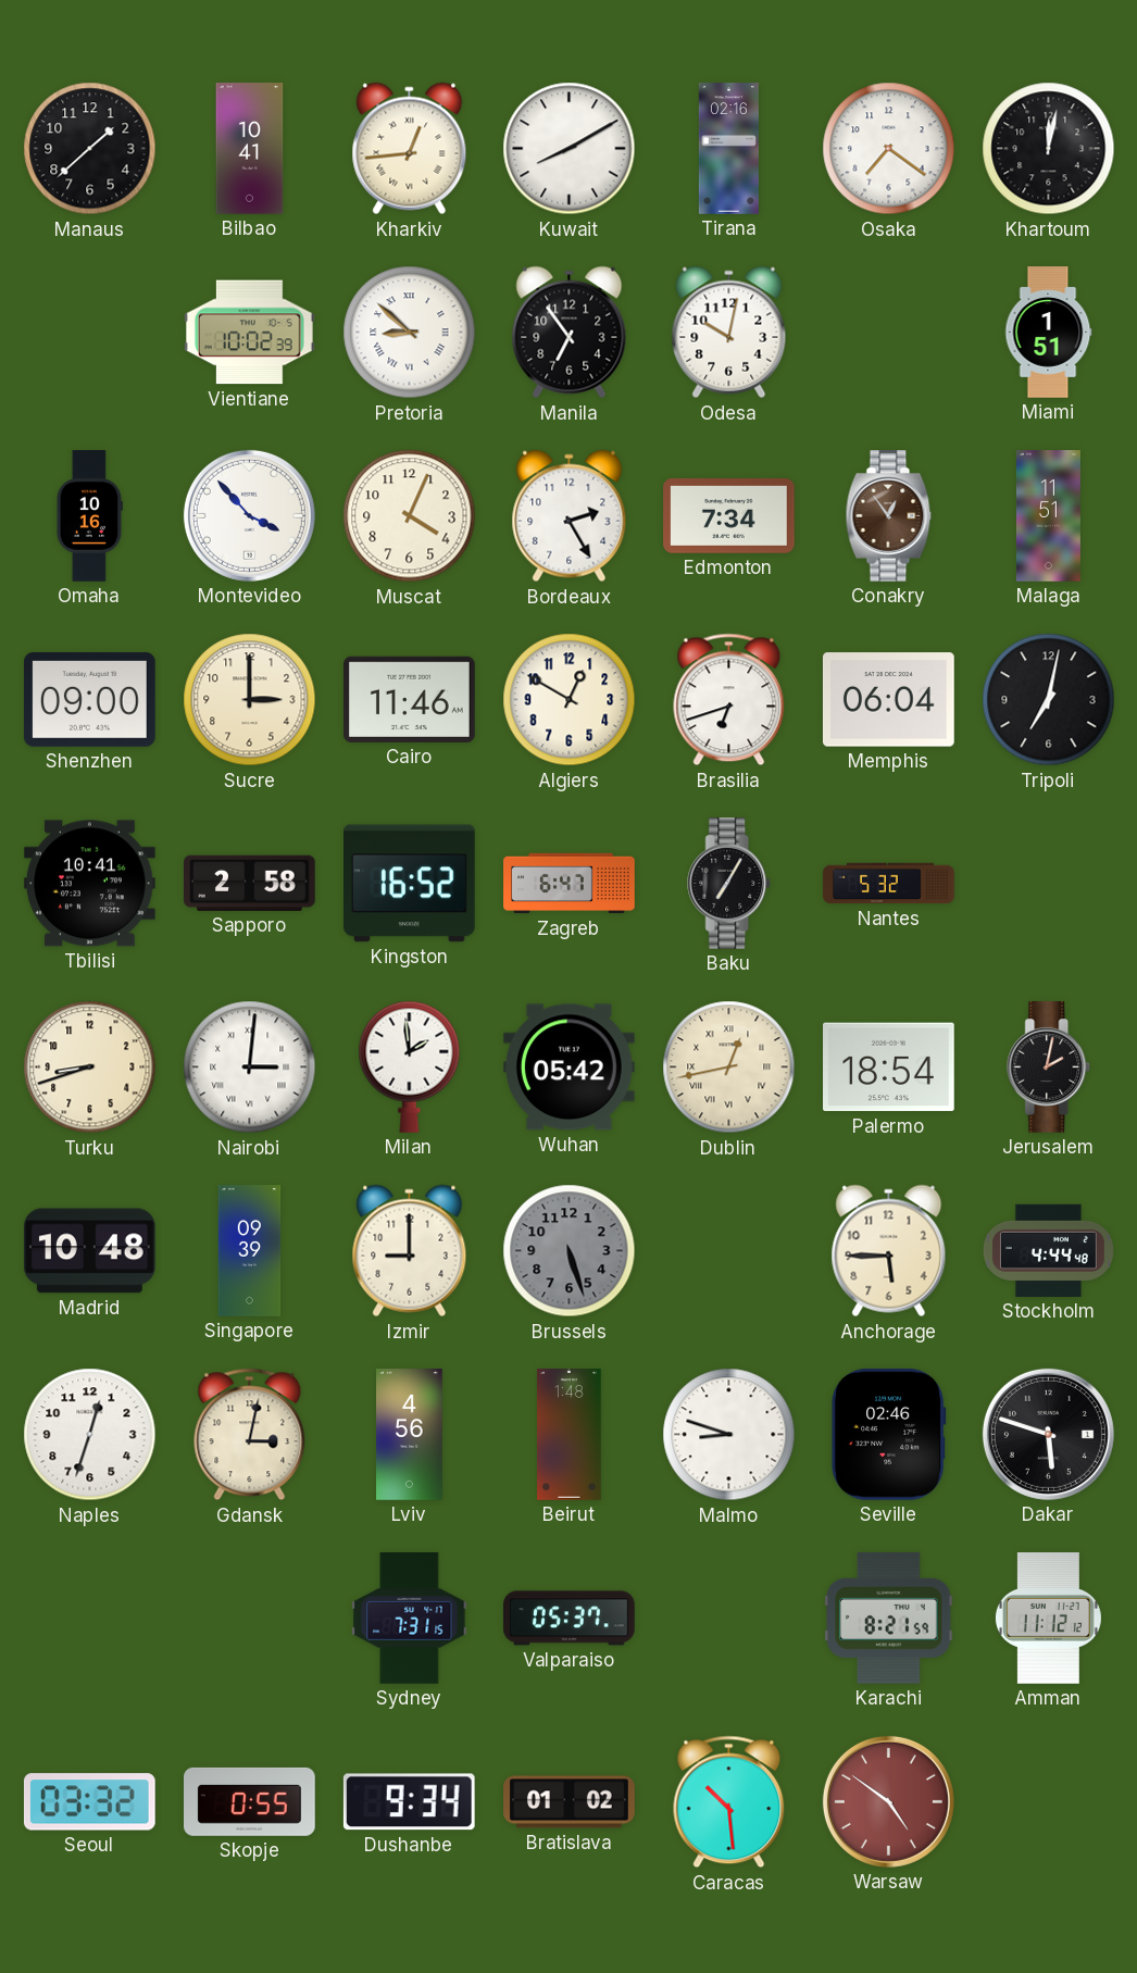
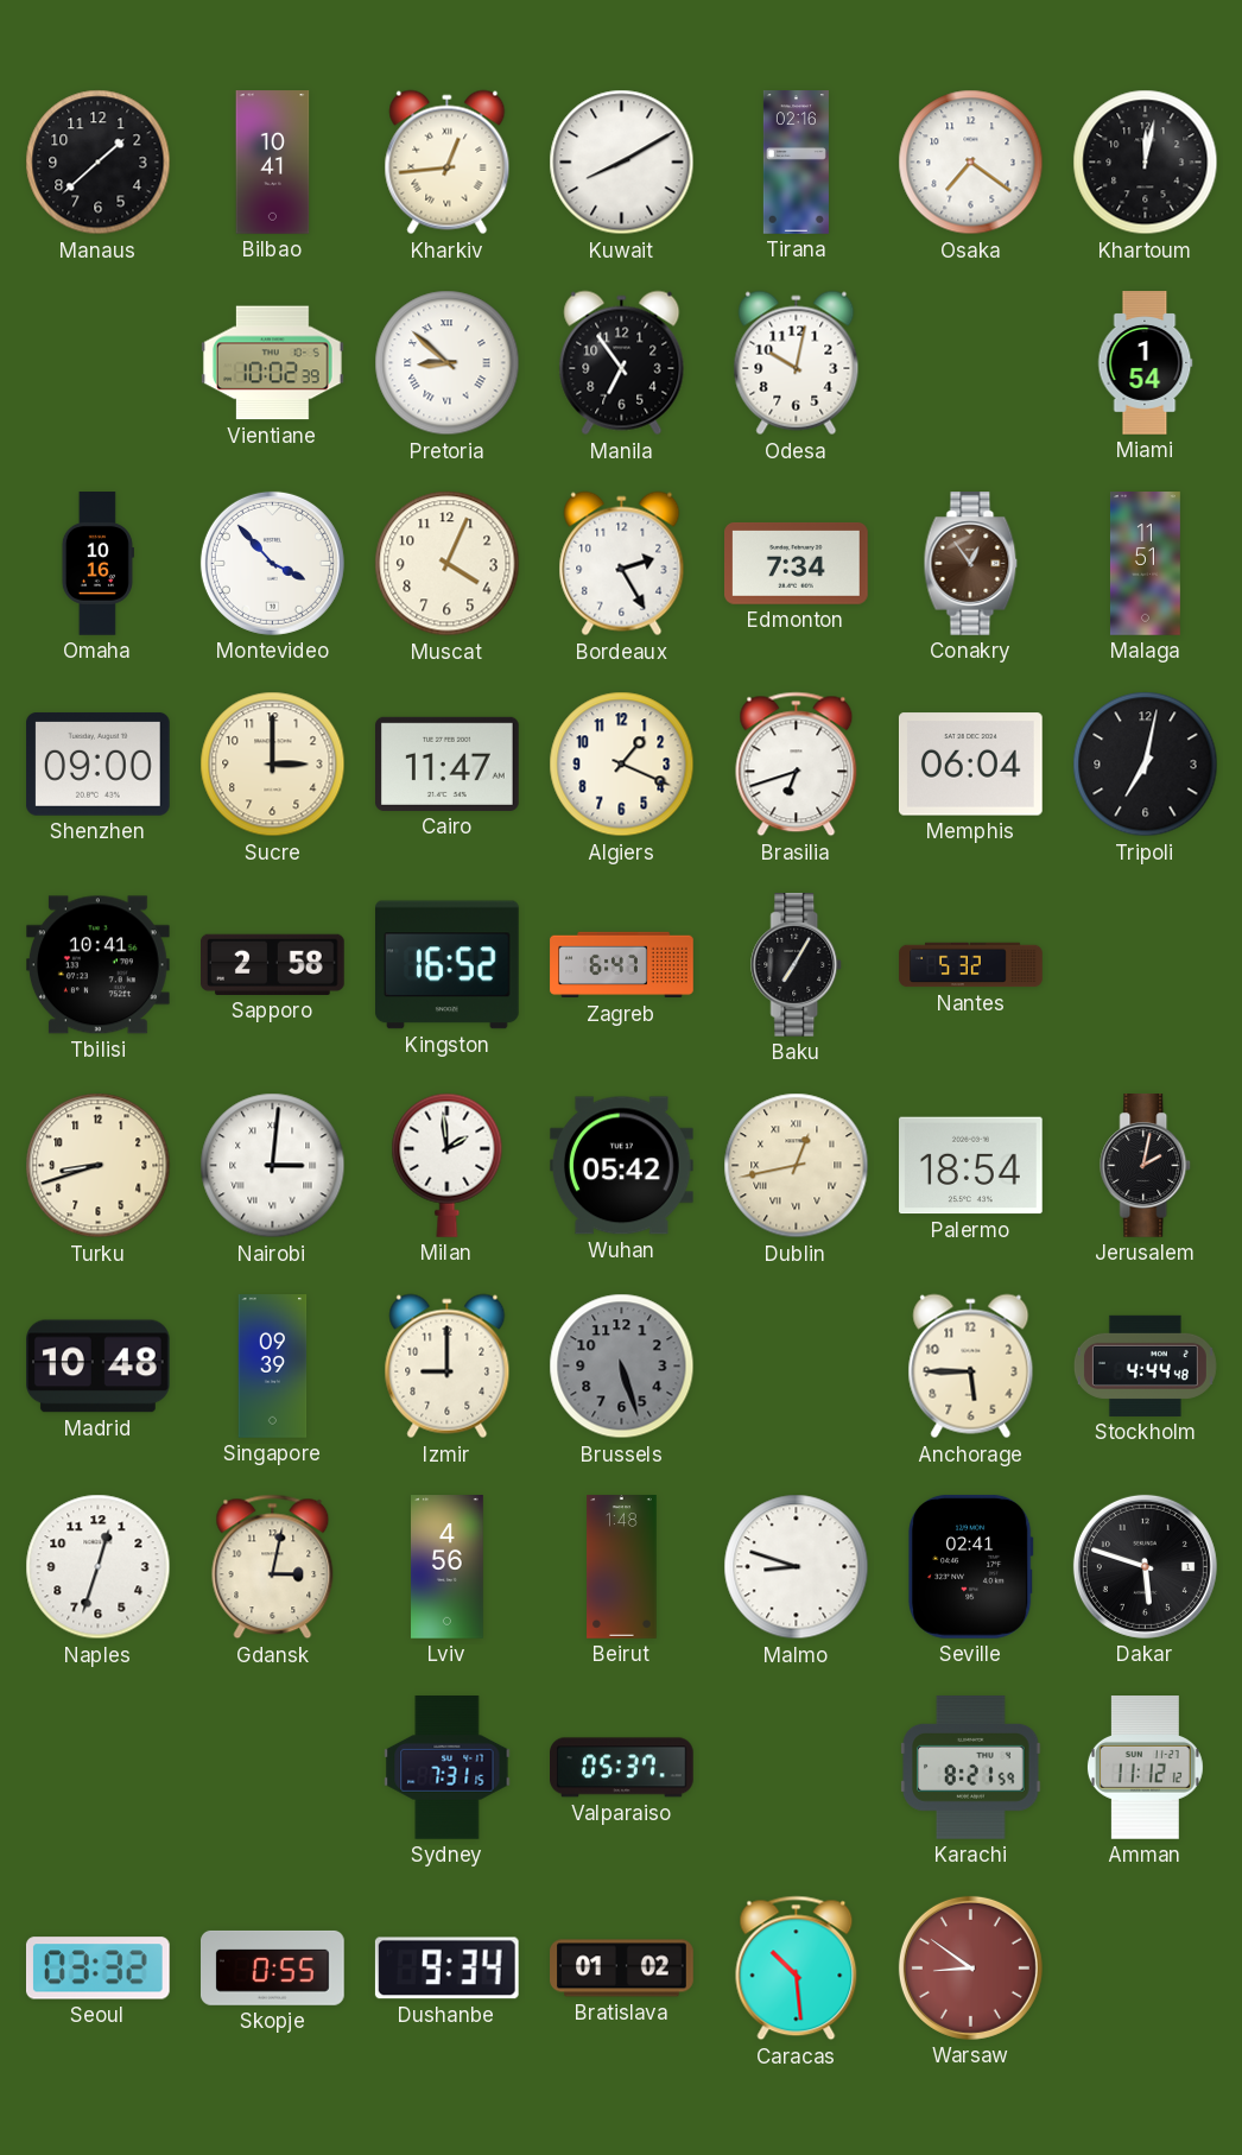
Miami: 1:51 -> 1:54
Cairo: 11:46 -> 11:47
Algiers: 12:50 -> 1:19
Seville: 02:46 -> 02:41
Warsaw: 4:51 -> 8:51
